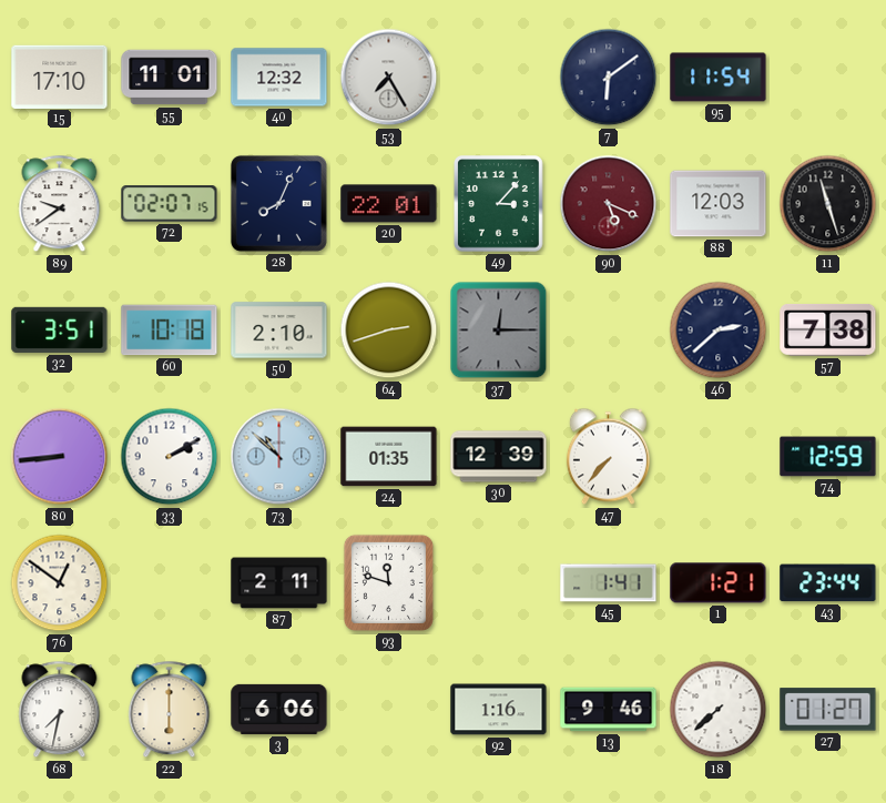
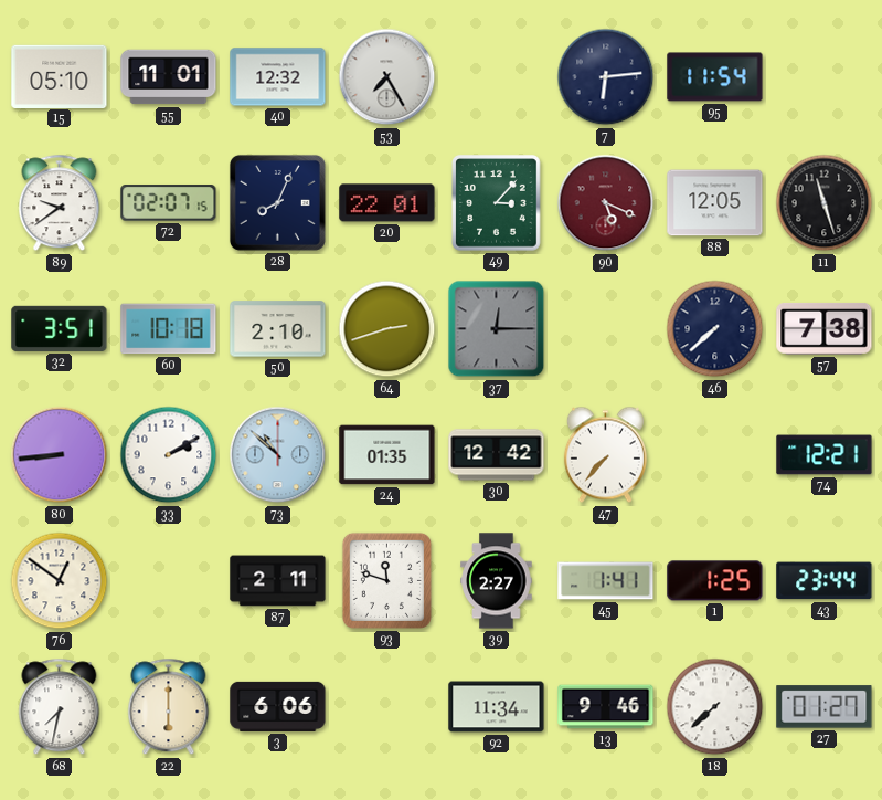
15: 17:10 -> 05:10
7: 6:09 -> 6:14
88: 12:03 -> 12:05
46: 2:38 -> 7:38
30: 12:39 -> 12:42
74: 12:59 -> 12:21
39: none -> 2:27
1: 1:21 -> 1:25
92: 1:16 -> 11:34
